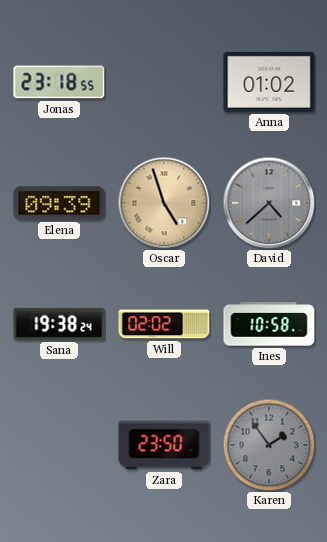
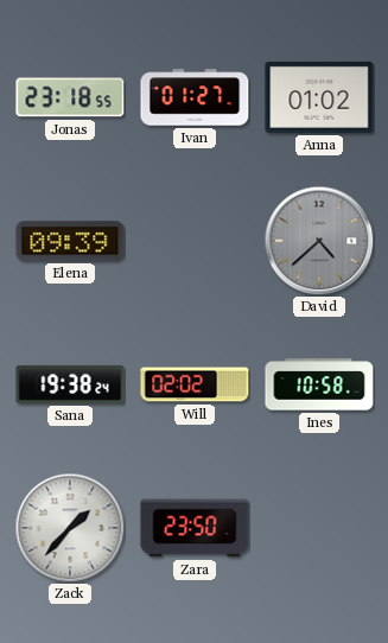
Ivan: none -> 01:27
Oscar: 4:57 -> none
Zack: none -> 1:37
Karen: 1:54 -> none
